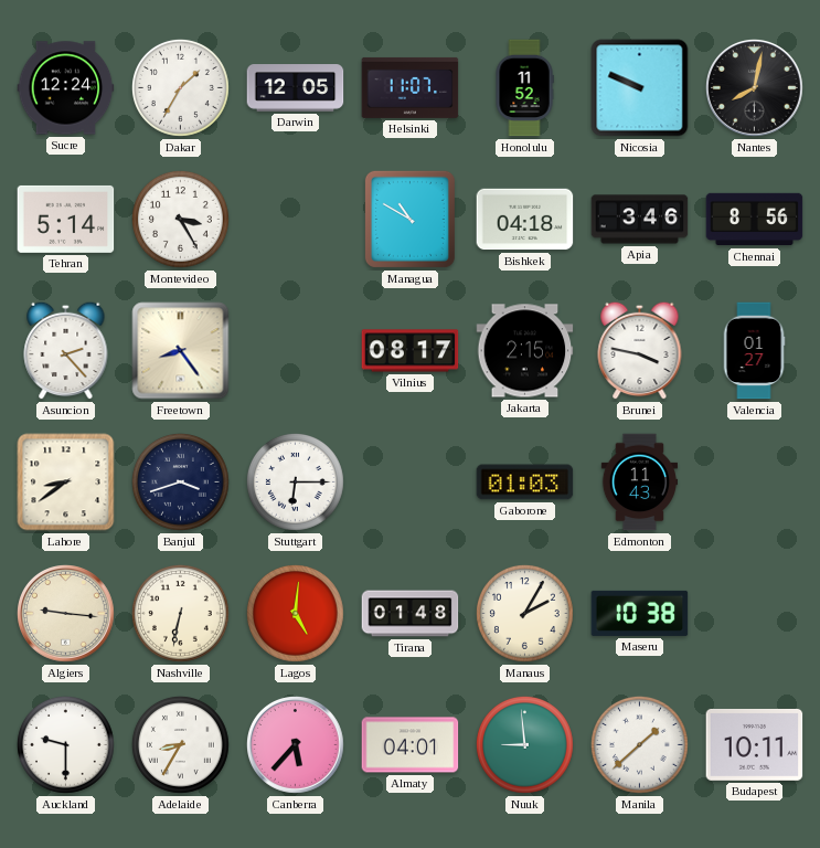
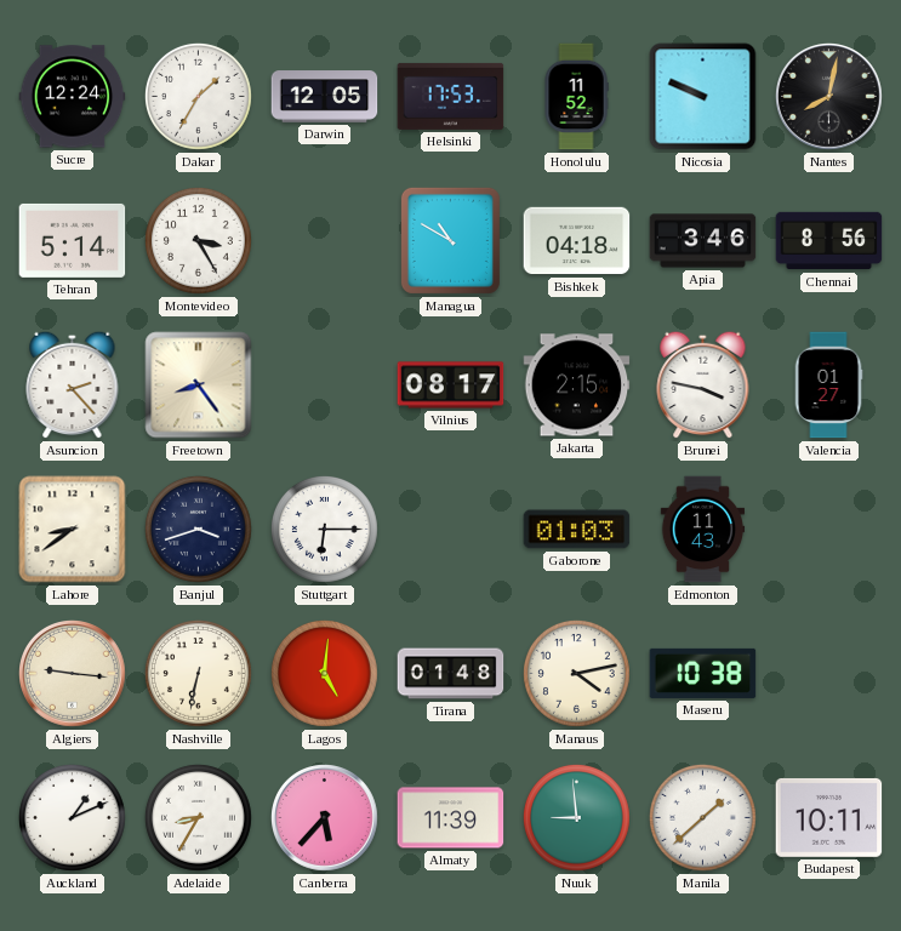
Helsinki: 11:07 -> 17:53
Manaus: 2:05 -> 4:13
Auckland: 9:30 -> 1:11
Almaty: 04:01 -> 11:39
